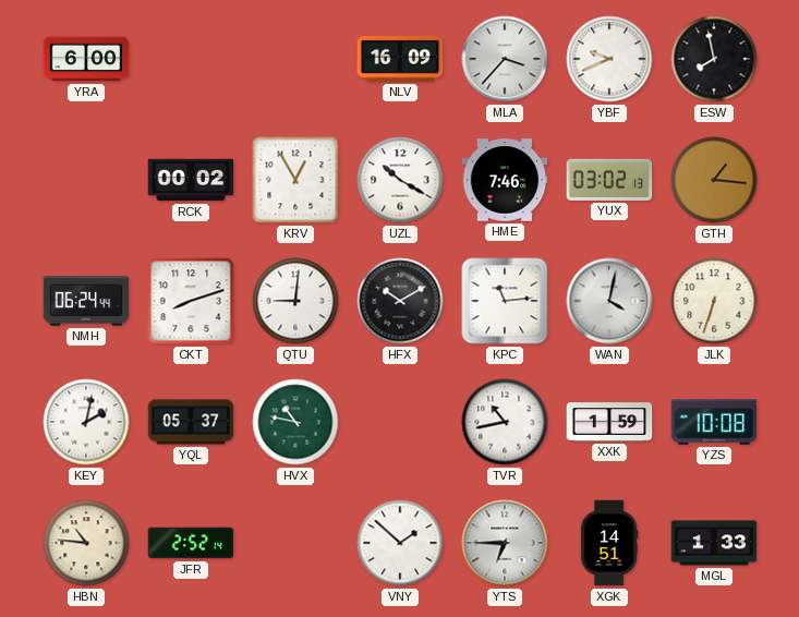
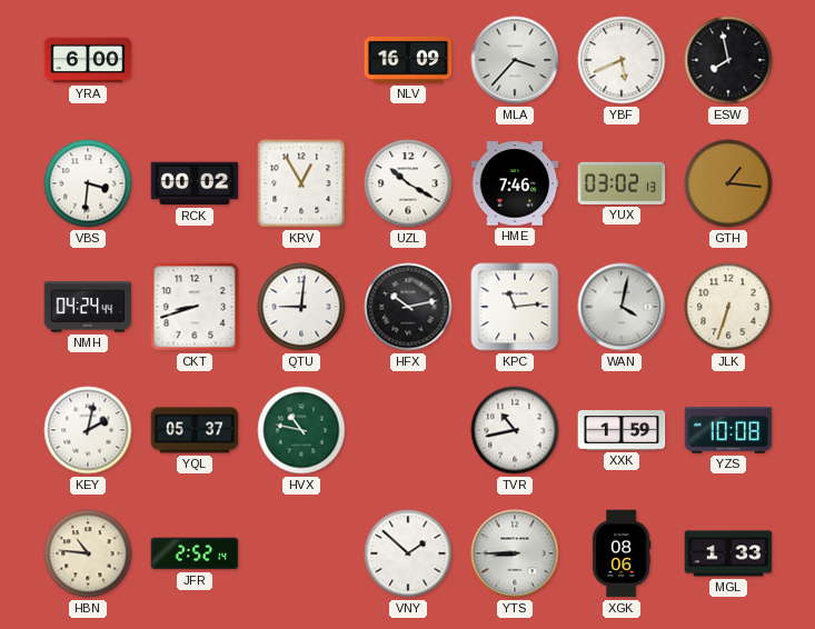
YBF: 9:41 -> 5:41
VBS: none -> 3:31
NMH: 06:24 -> 04:24
CKT: 8:12 -> 8:42
HFX: 10:10 -> 10:13
YTS: 6:45 -> 8:45
XGK: 14:51 -> 08:06
